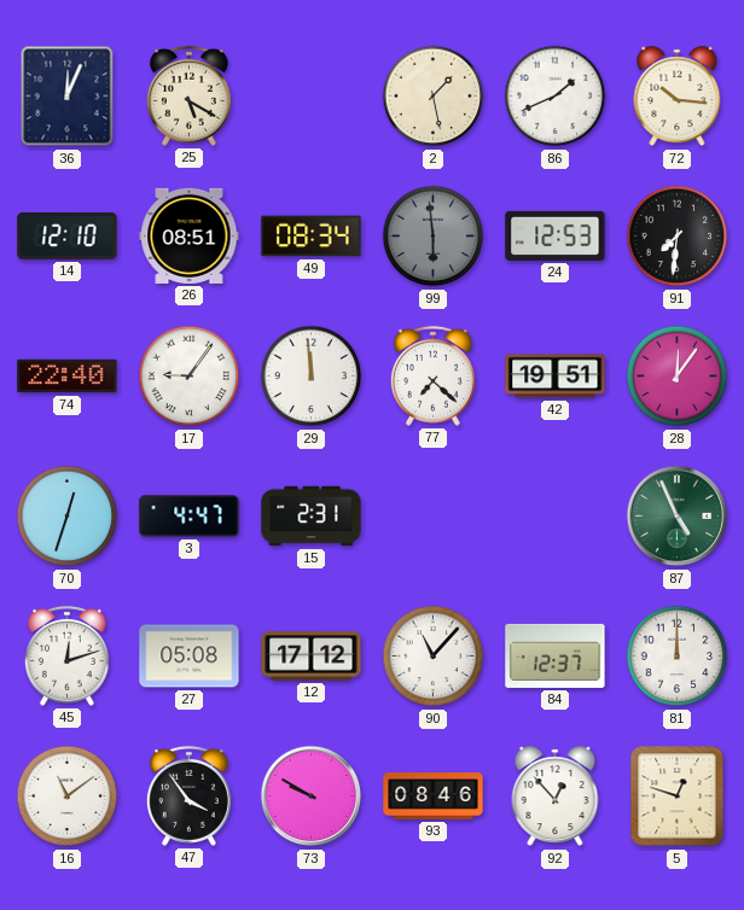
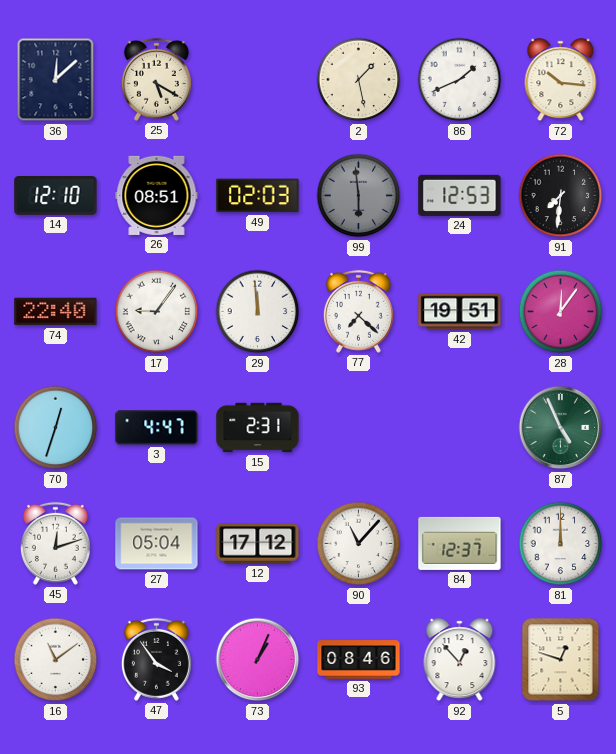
36: 12:04 -> 12:08
49: 08:34 -> 02:03
27: 05:08 -> 05:04
73: 9:50 -> 1:04
